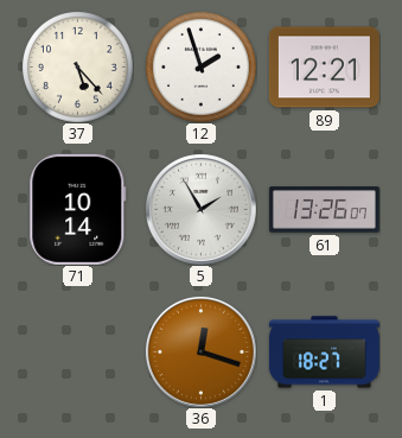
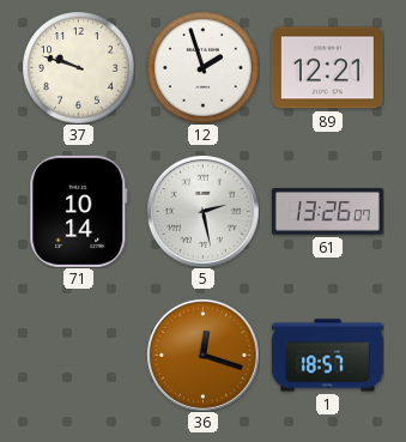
37: 5:23 -> 9:48
5: 1:55 -> 2:28
1: 18:27 -> 18:57
